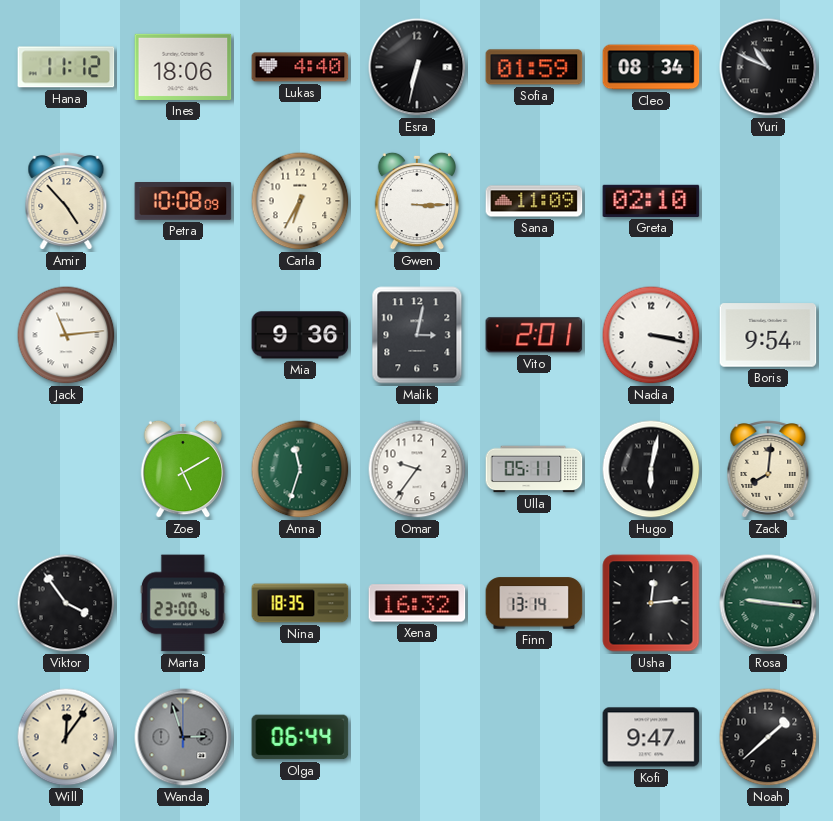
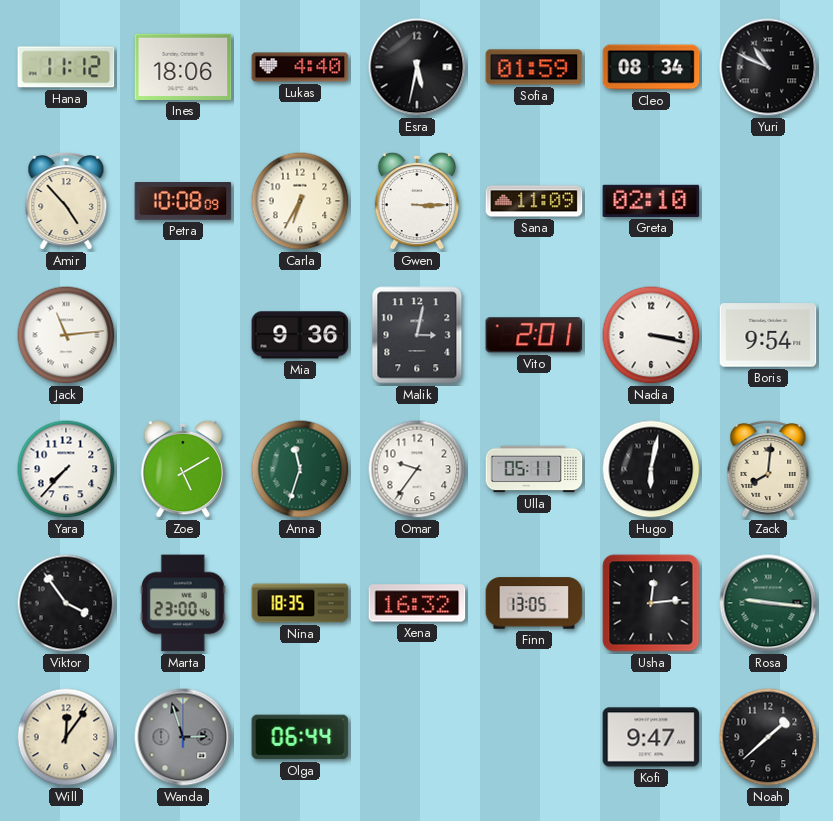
Esra: 6:32 -> 5:32
Yara: none -> 7:37
Finn: 13:14 -> 13:05
